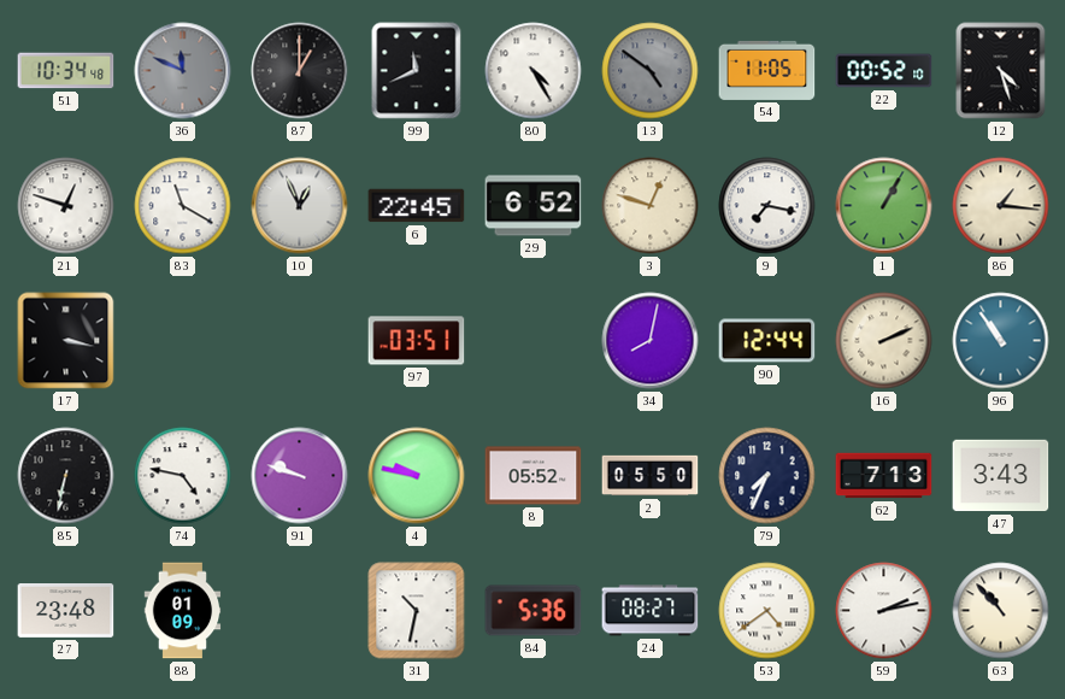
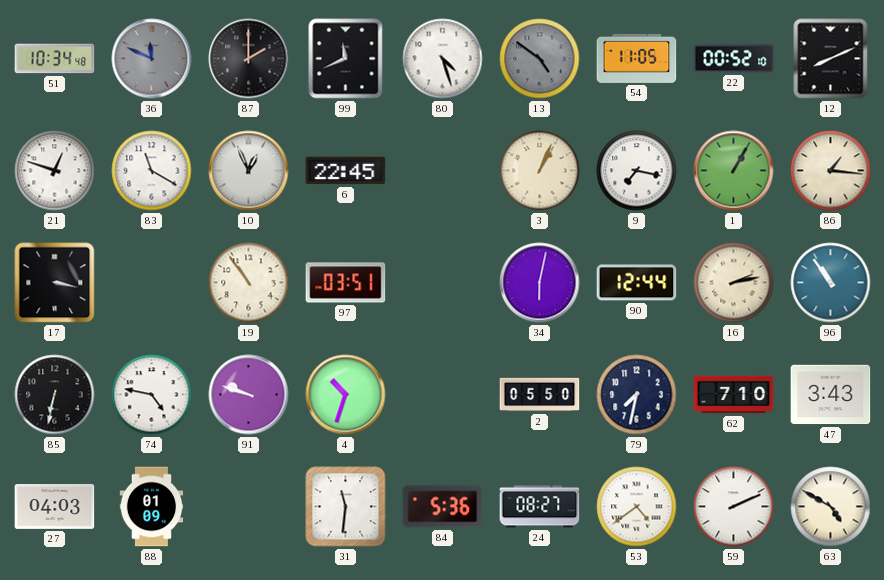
87: 1:00 -> 2:00
80: 4:25 -> 4:27
12: 4:27 -> 8:11
29: 6:52 -> none
3: 12:48 -> 1:04
19: none -> 10:54
34: 8:02 -> 6:02
16: 2:11 -> 2:13
4: 9:47 -> 10:33
8: 05:52 -> none
79: 7:34 -> 7:32
62: 7:13 -> 7:10
27: 23:48 -> 04:03
31: 10:32 -> 11:31
59: 2:13 -> 2:11
63: 10:53 -> 4:50
